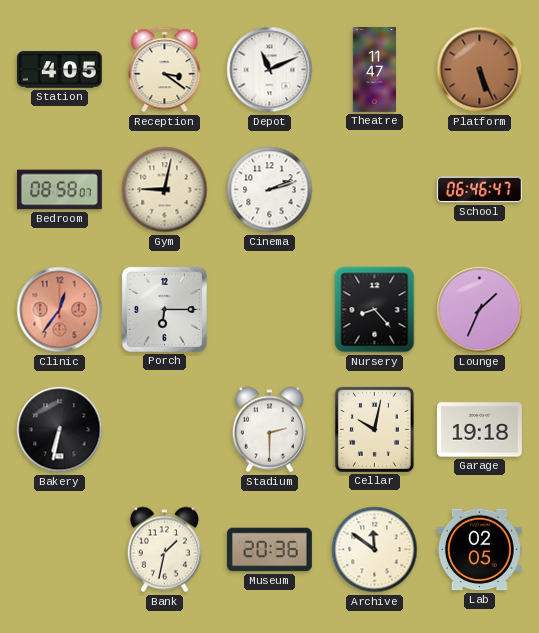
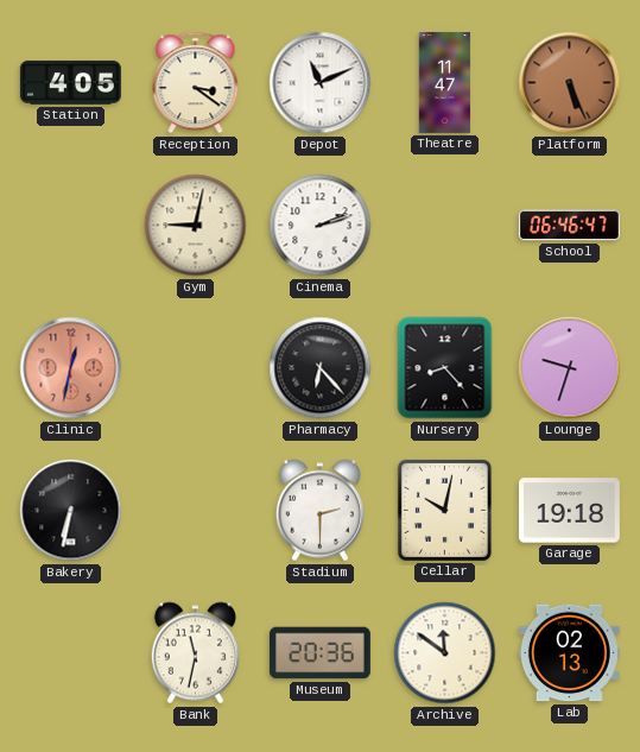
Bedroom: 08:58 -> none
Clinic: 12:36 -> 12:32
Porch: 6:15 -> none
Pharmacy: none -> 6:23
Lounge: 1:34 -> 9:33
Bank: 1:32 -> 11:32
Lab: 02:05 -> 02:13
